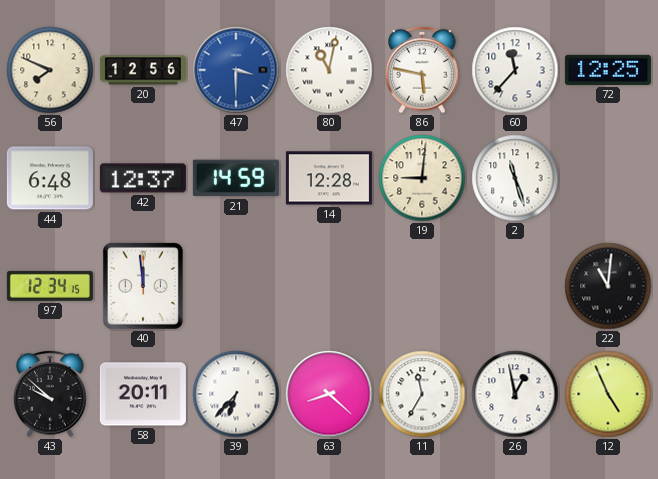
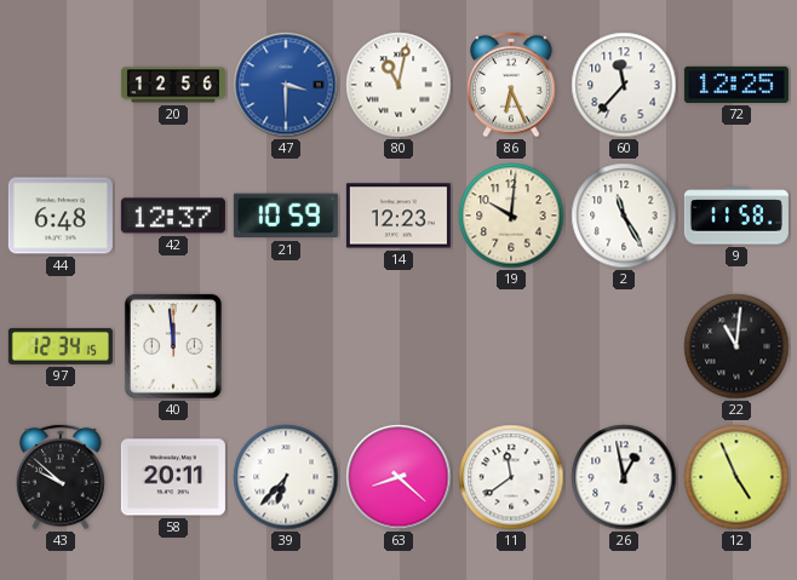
56: 7:49 -> none
86: 5:47 -> 6:26
21: 14:59 -> 10:59
14: 12:28 -> 12:23
19: 9:01 -> 10:01
2: 11:27 -> 11:25
9: none -> 11:58
11: 11:35 -> 11:39
